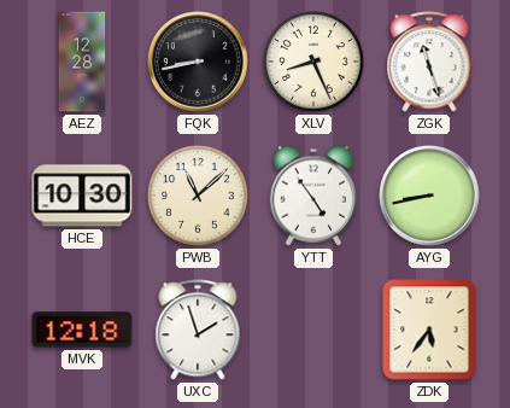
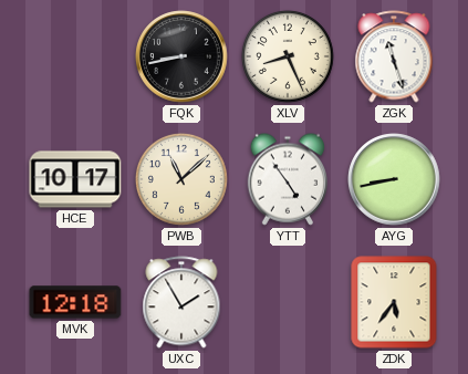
AEZ: 12:28 -> none
HCE: 10:30 -> 10:17
UXC: 1:57 -> 1:55
